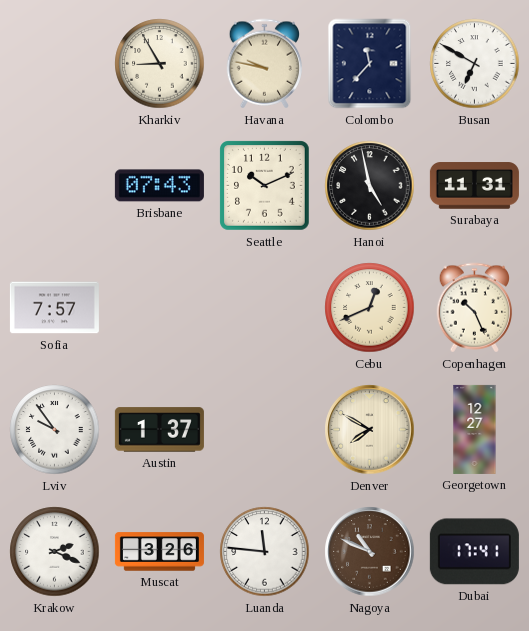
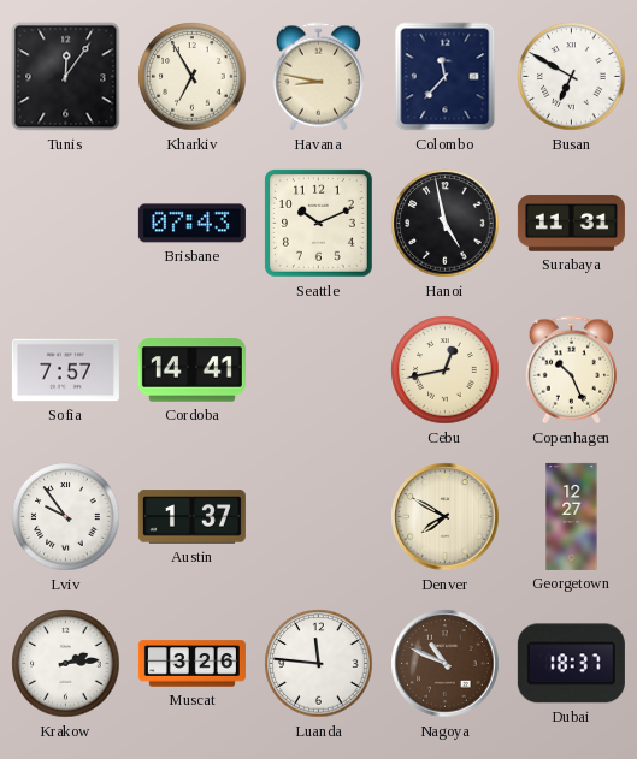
Tunis: none -> 12:06
Kharkiv: 8:55 -> 6:55
Havana: 9:47 -> 8:47
Cordoba: none -> 14:41
Cebu: 12:41 -> 12:43
Krakow: 2:19 -> 2:14
Dubai: 17:41 -> 18:37
